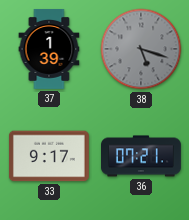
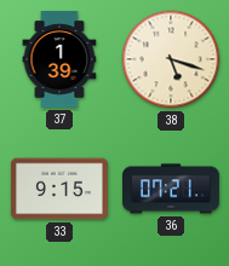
38 dial: grey -> cream
33: 9:17 -> 9:15
